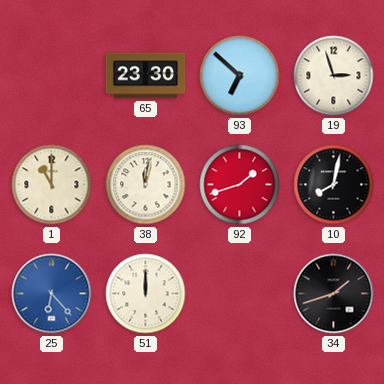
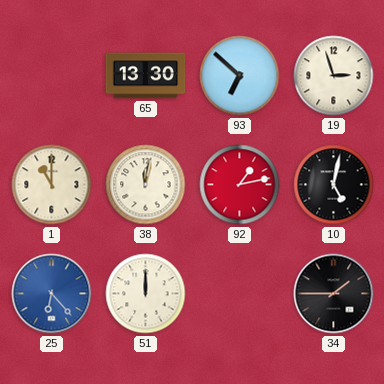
65: 23:30 -> 13:30
92: 1:42 -> 1:13
10: 8:02 -> 5:02
34: 1:42 -> 1:45
